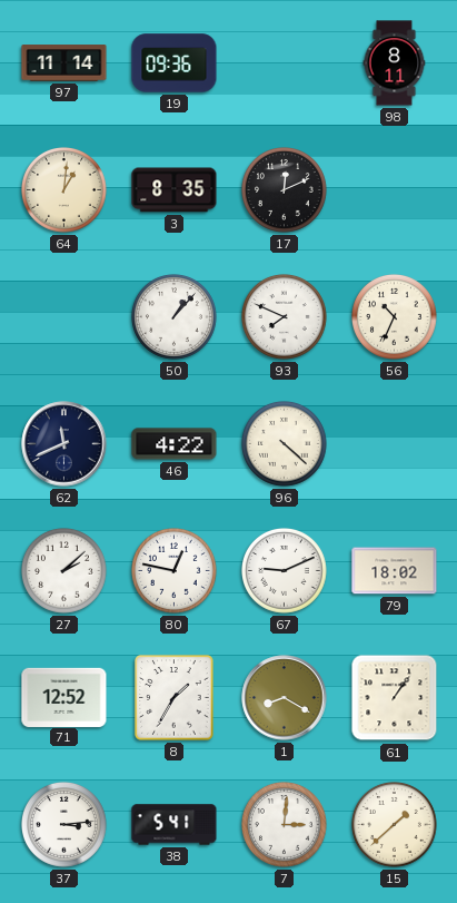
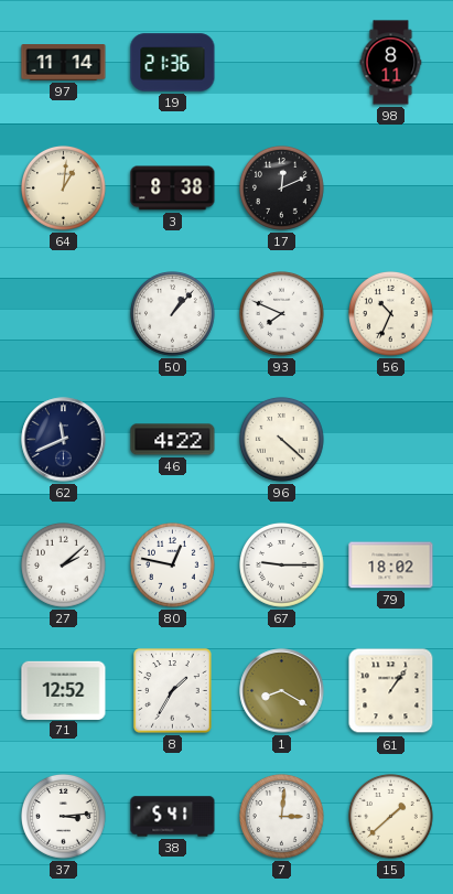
19: 09:36 -> 21:36
3: 8:35 -> 8:38
67: 9:11 -> 9:15
